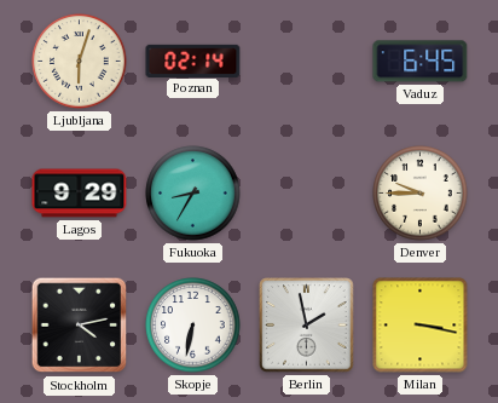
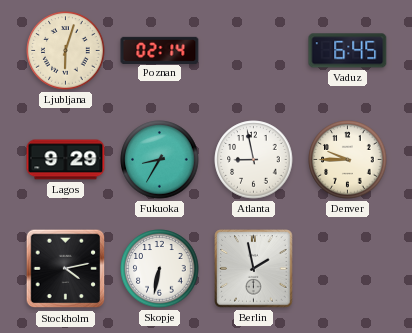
Atlanta: none -> 8:58
Milan: 3:17 -> none
